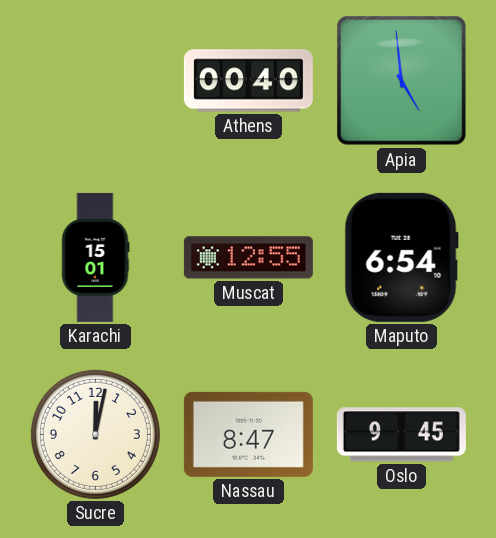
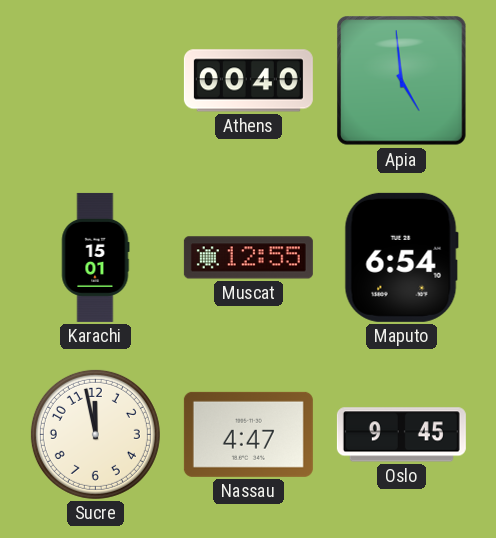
Sucre: 12:02 -> 11:58
Nassau: 8:47 -> 4:47
